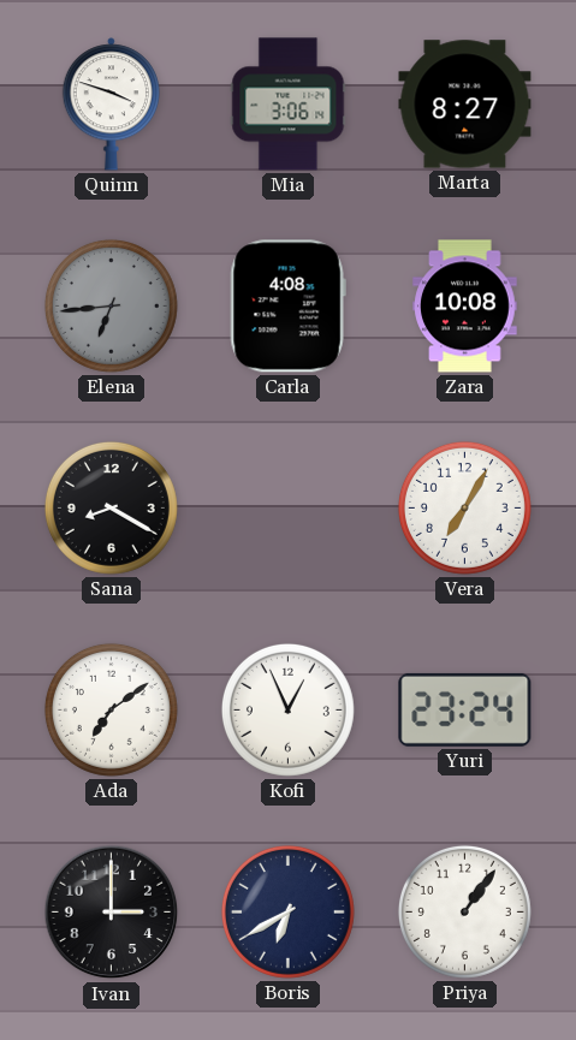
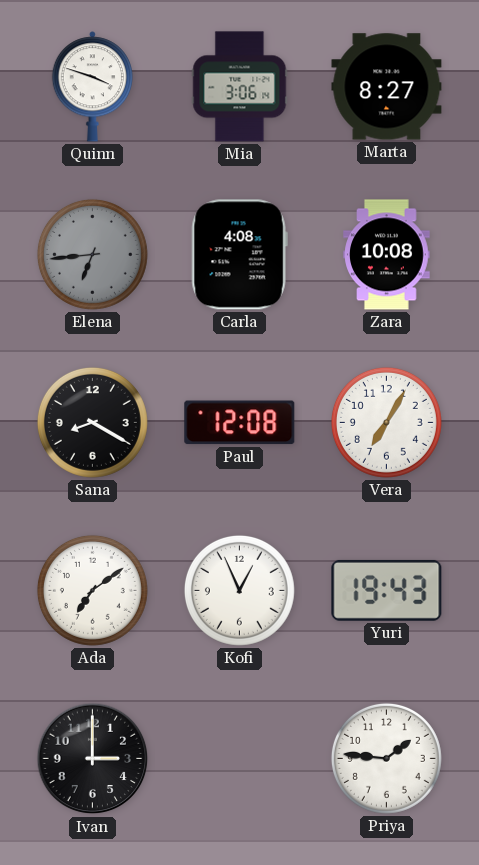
Paul: none -> 12:08
Yuri: 23:24 -> 19:43
Boris: 6:40 -> none
Priya: 1:06 -> 1:46
